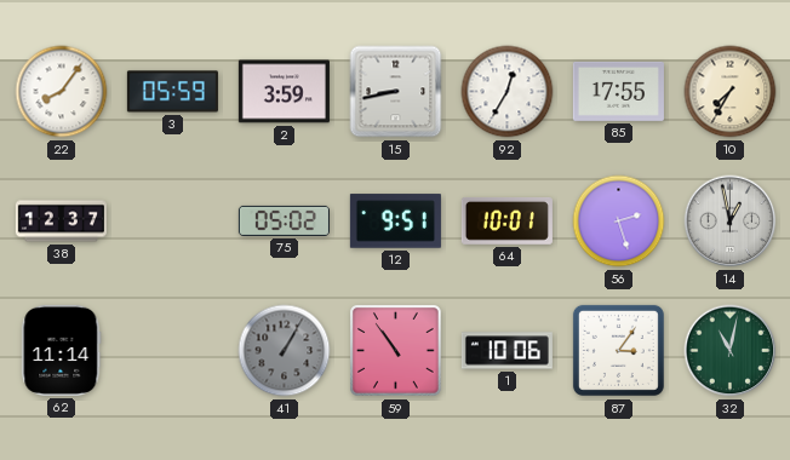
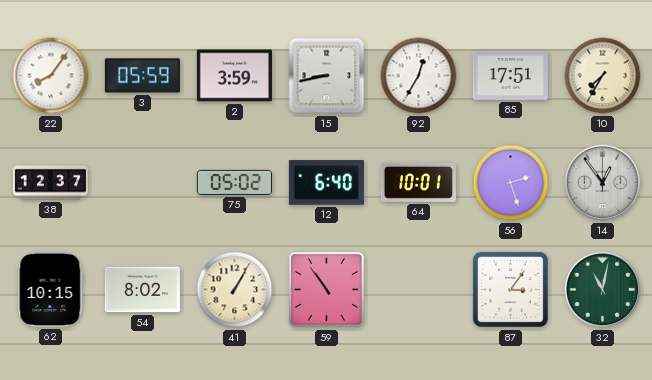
85: 17:55 -> 17:51
12: 9:51 -> 6:40
14: 12:58 -> 12:54
62: 11:14 -> 10:15
54: none -> 8:02
41 dial: grey -> cream
1: 10:06 -> none
